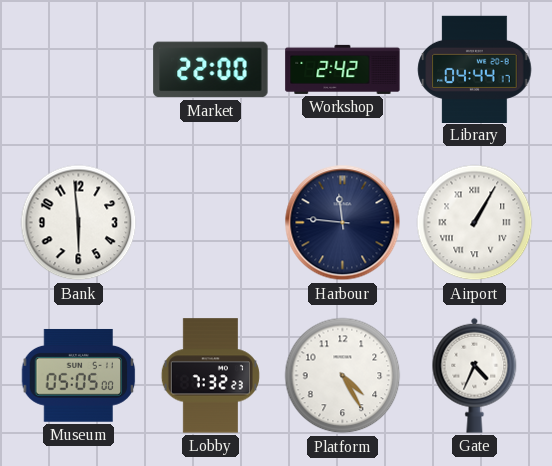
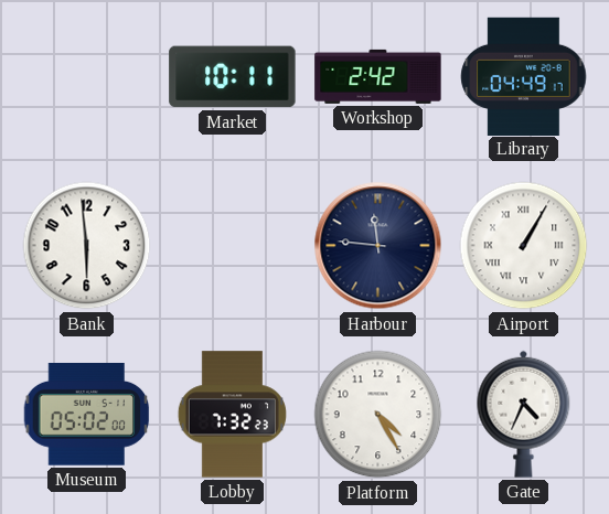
Market: 22:00 -> 10:11
Library: 04:44 -> 04:49
Museum: 05:05 -> 05:02
